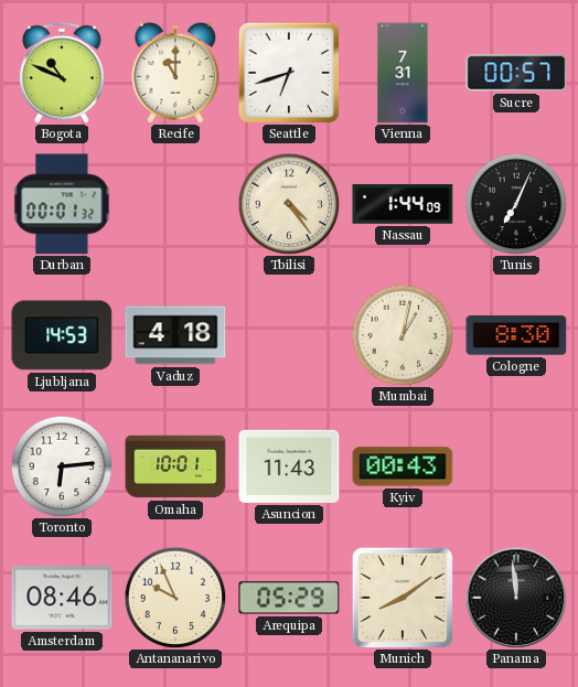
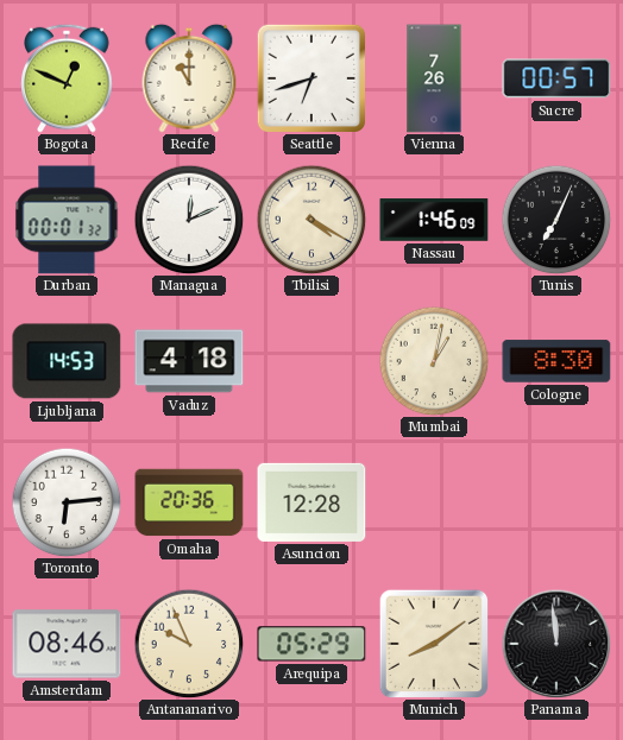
Bogota: 10:49 -> 12:49
Vienna: 7:31 -> 7:26
Managua: none -> 12:11
Tbilisi: 4:24 -> 4:20
Nassau: 1:44 -> 1:46
Omaha: 10:01 -> 20:36
Asuncion: 11:43 -> 12:28
Kyiv: 00:43 -> none
